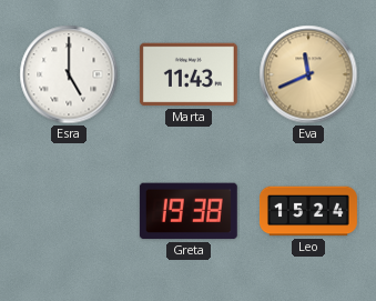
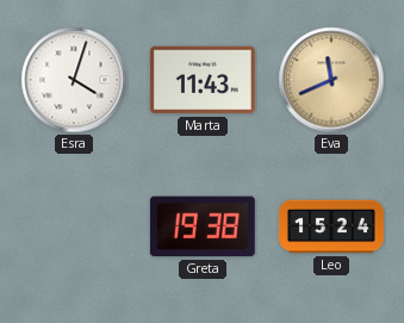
Esra: 5:00 -> 4:03
